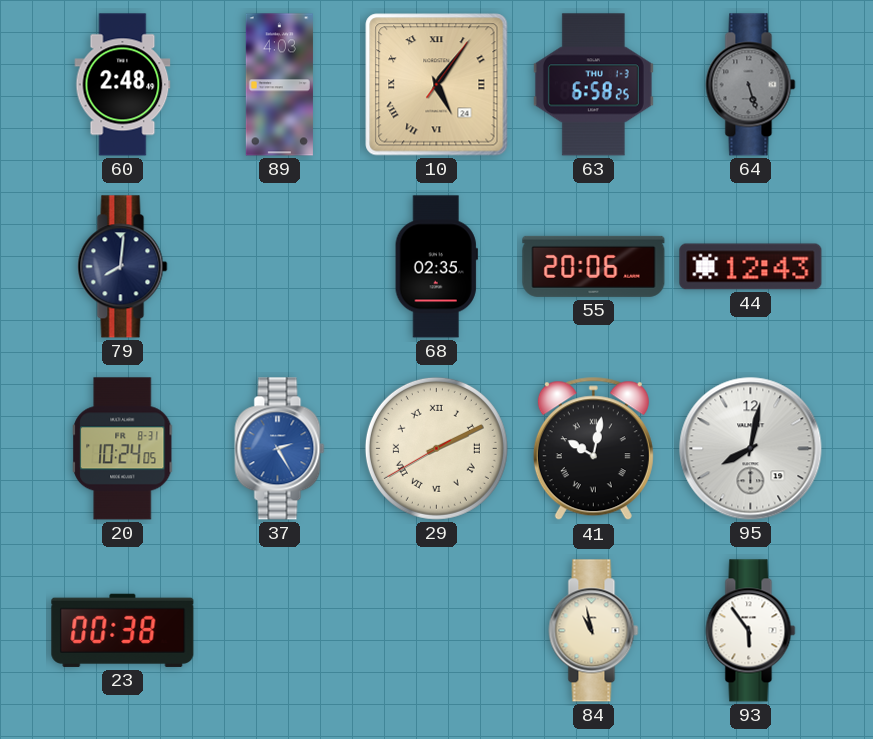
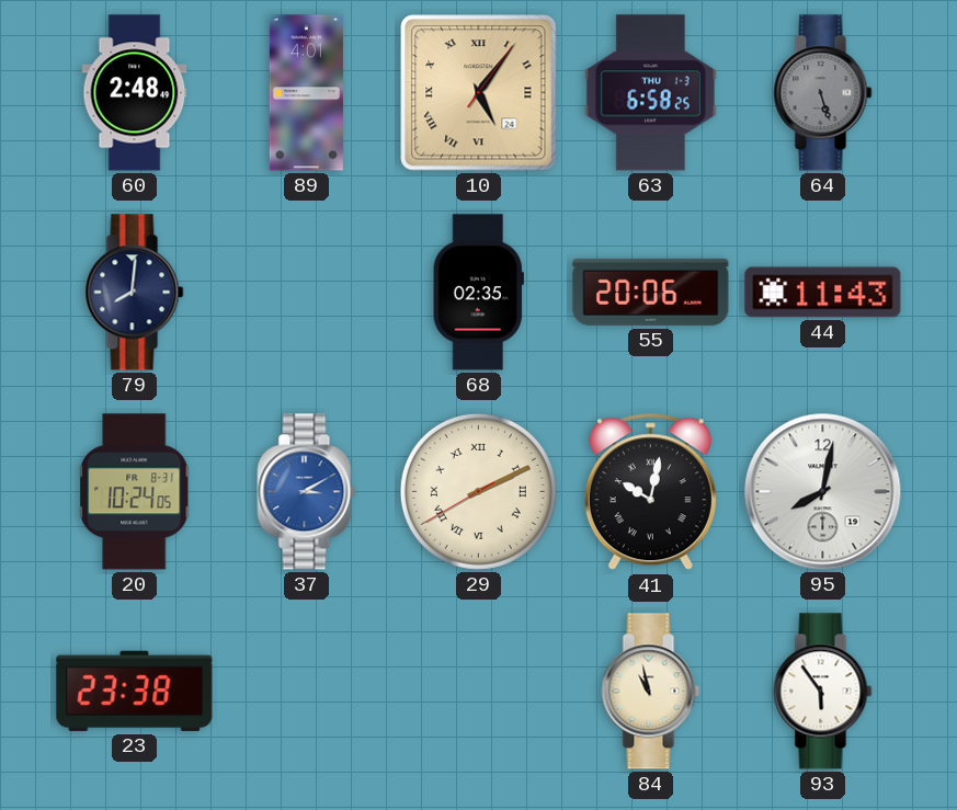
89: 4:03 -> 4:01
44: 12:43 -> 11:43
37: 2:25 -> 3:10
23: 00:38 -> 23:38
